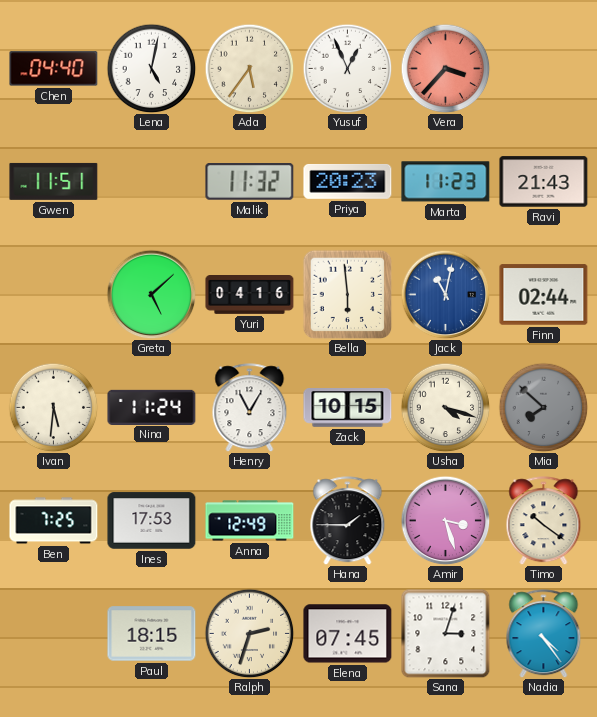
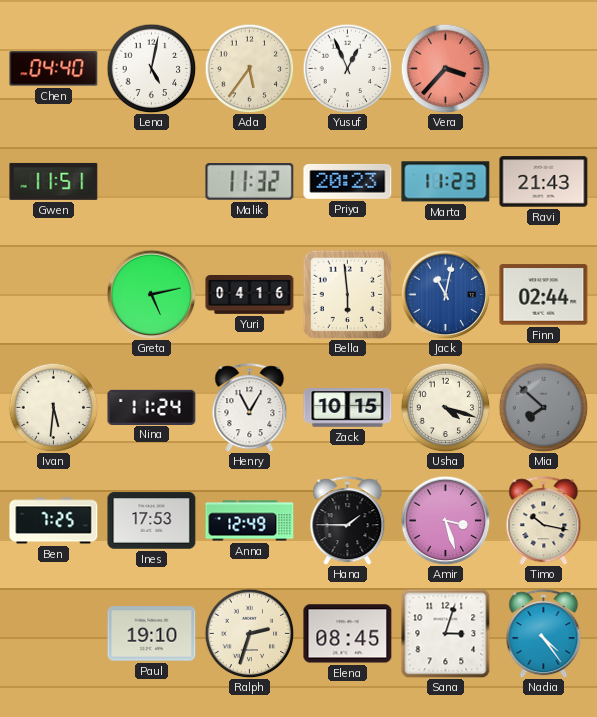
Greta: 5:08 -> 5:13
Timo: 10:21 -> 10:17
Paul: 18:15 -> 19:10
Elena: 07:45 -> 08:45
